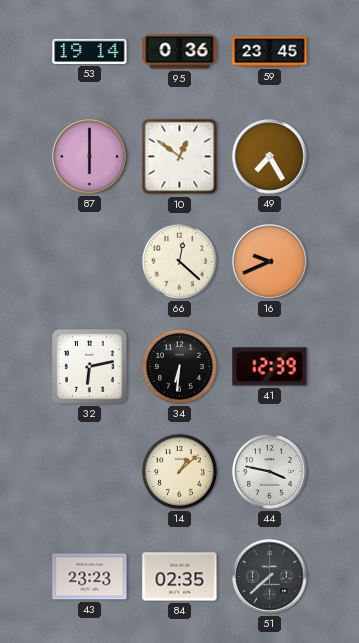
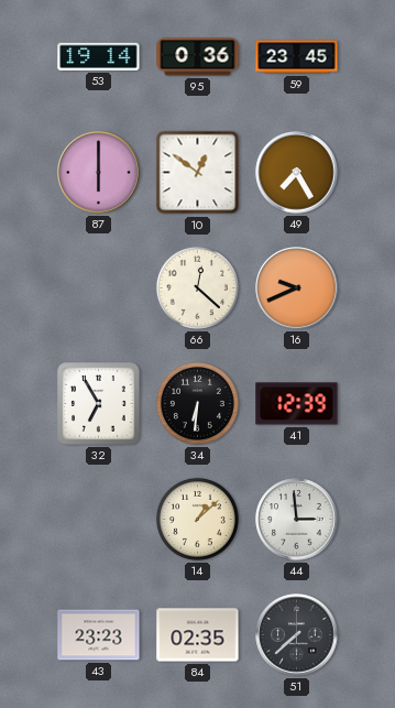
32: 6:13 -> 6:55
44: 3:47 -> 2:59
